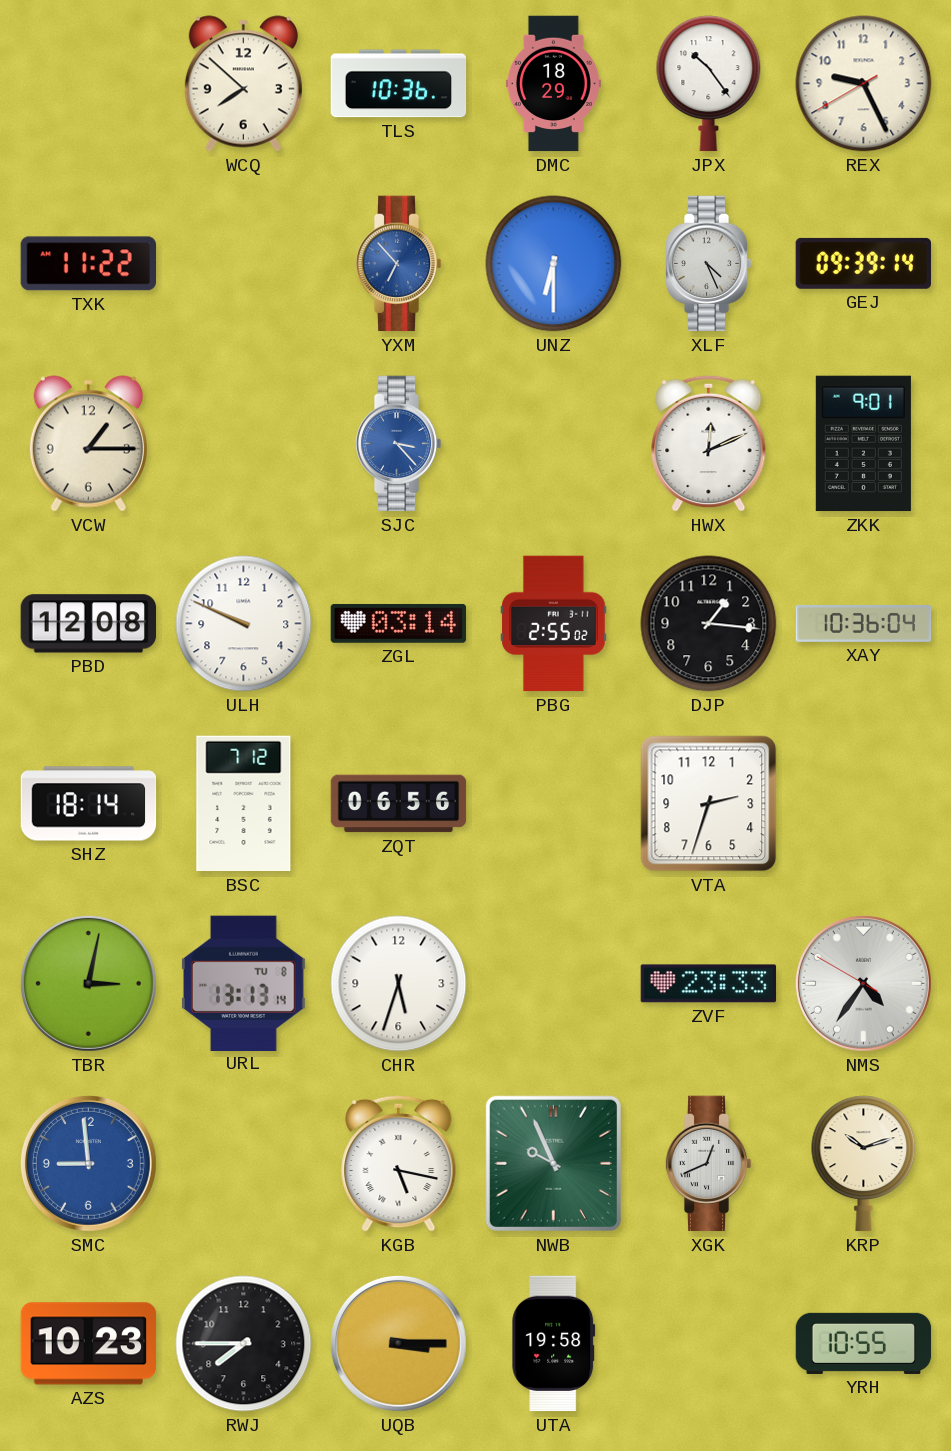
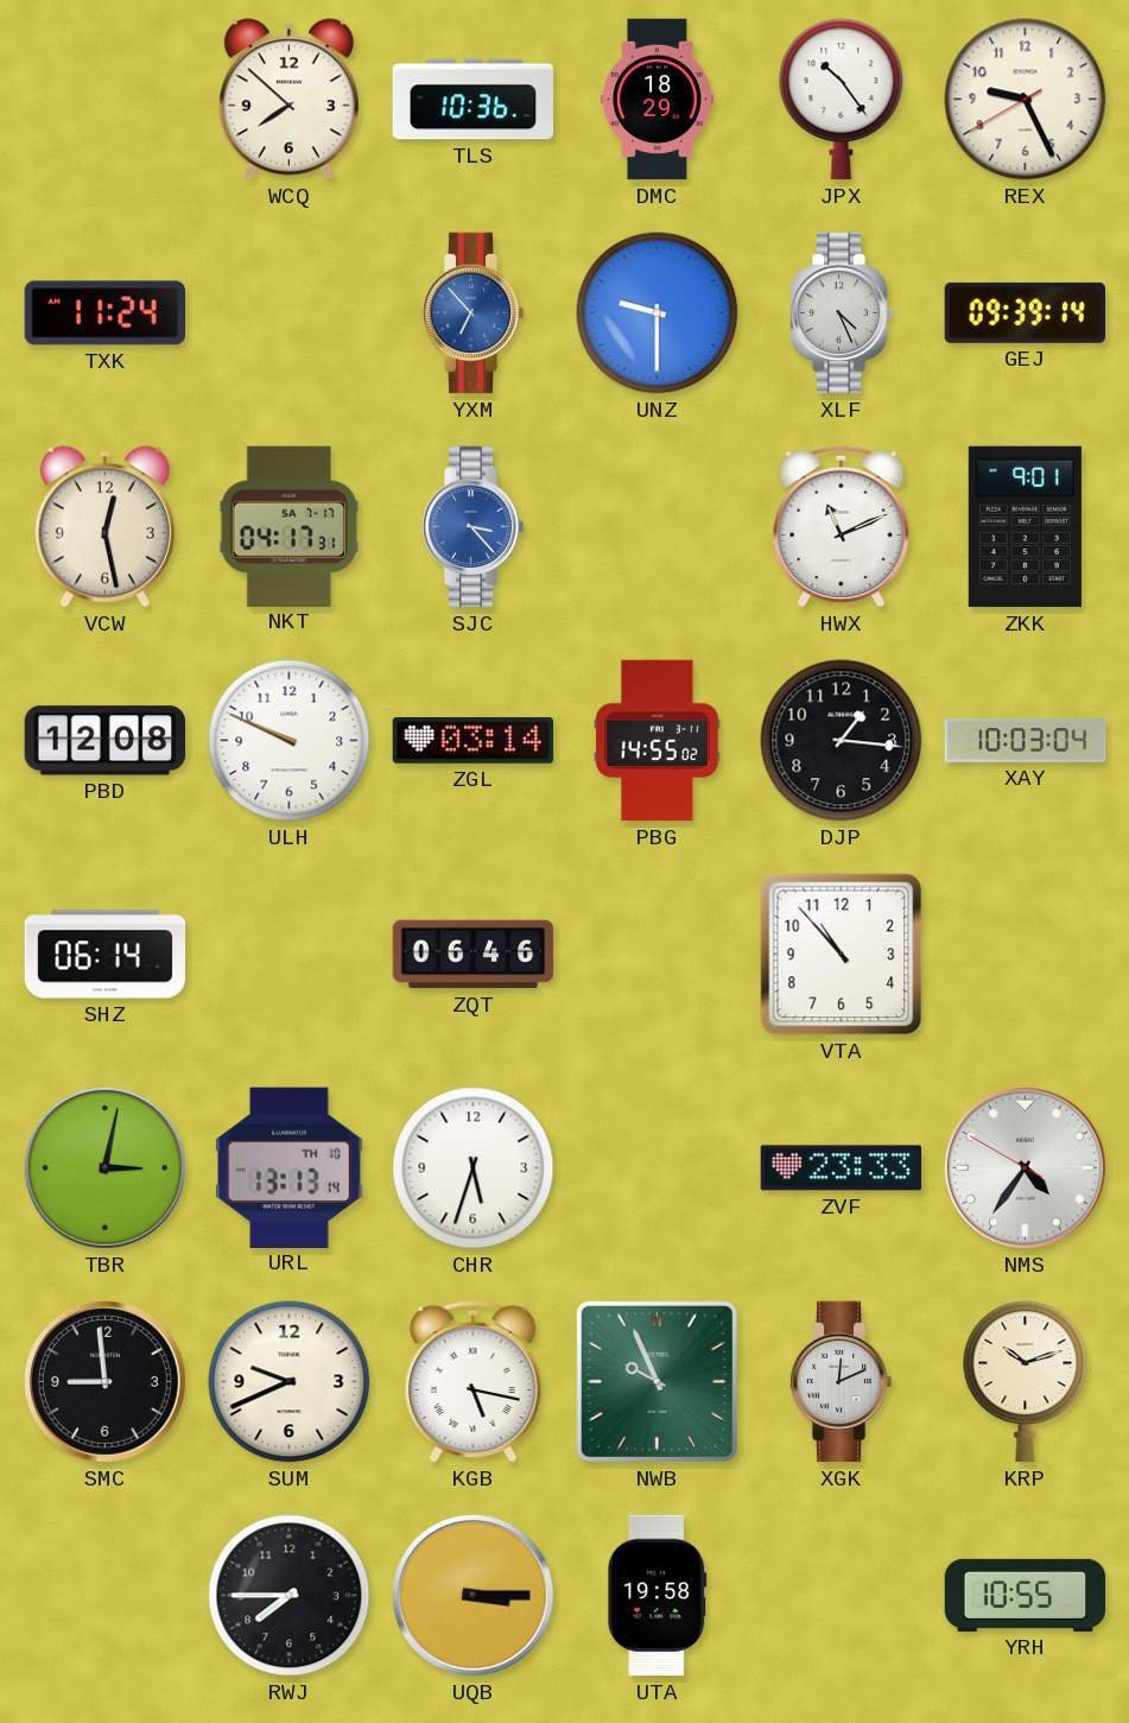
TXK: 11:22 -> 11:24
UNZ: 6:30 -> 9:30
VCW: 1:15 -> 12:28
NKT: none -> 04:17
HWX: 12:11 -> 11:11
PBG: 2:55 -> 14:55
XAY: 10:36 -> 10:03
SHZ: 18:14 -> 06:14
BSC: 7:12 -> none
ZQT: 06:56 -> 06:46
VTA: 2:33 -> 10:53
URL date: TU 8 -> TH 10
SMC dial: blue -> black
SUM: none -> 9:41
XGK: 12:41 -> 12:11
AZS: 10:23 -> none
